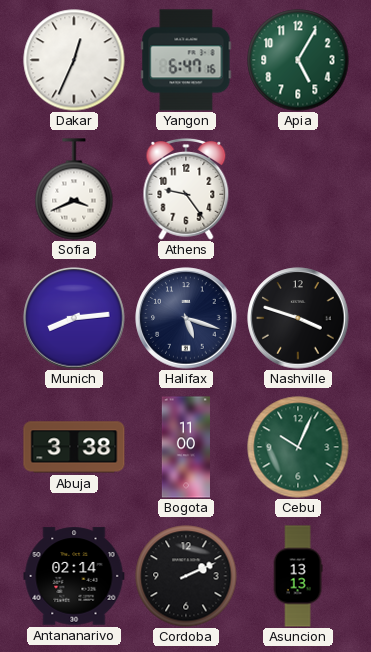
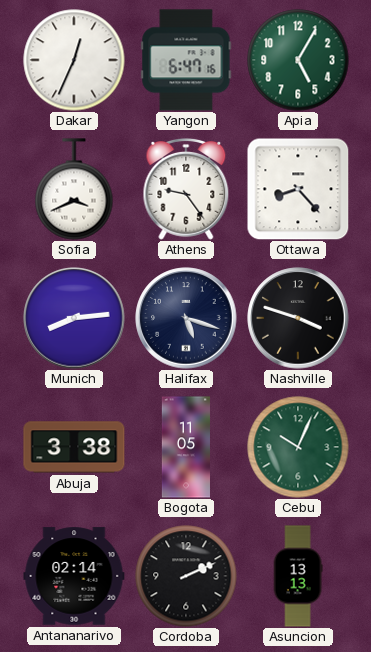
Ottawa: none -> 8:23
Bogota: 11:00 -> 11:05
